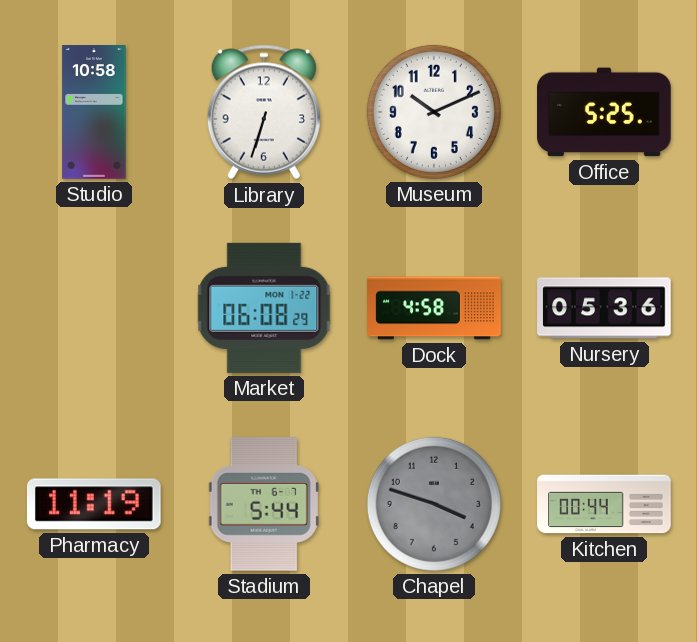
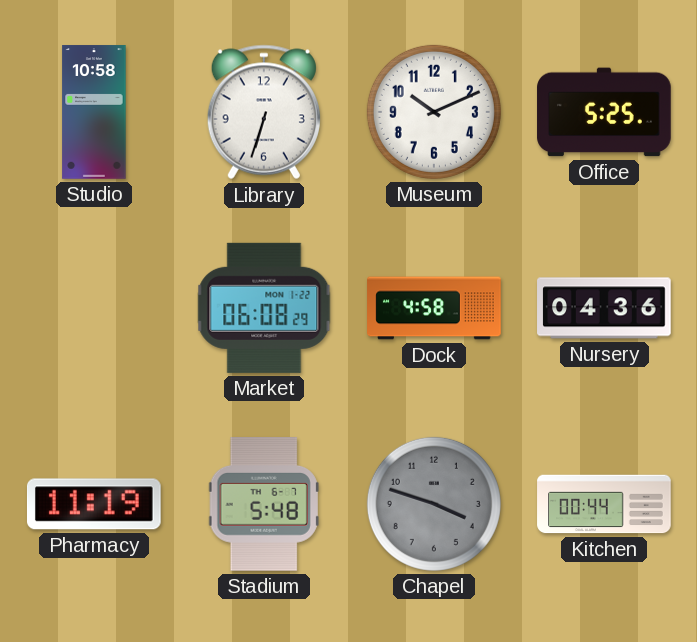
Nursery: 05:36 -> 04:36
Stadium: 5:44 -> 5:48
